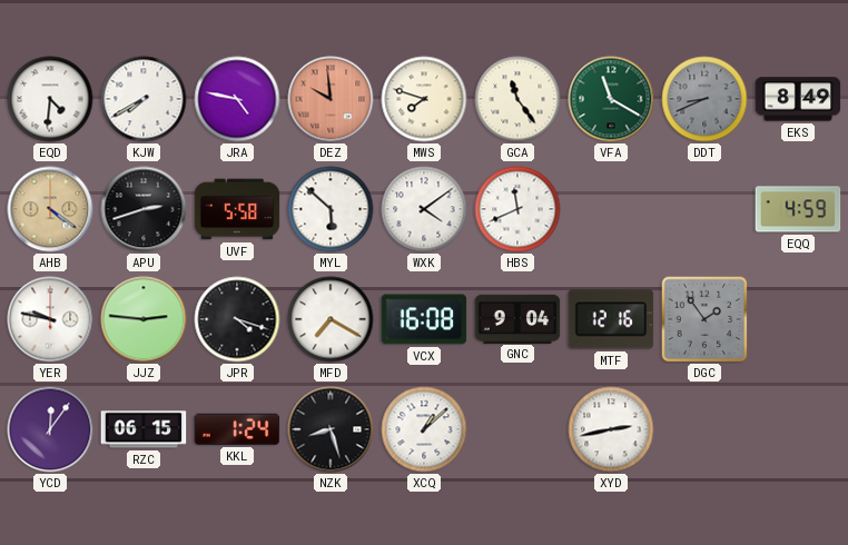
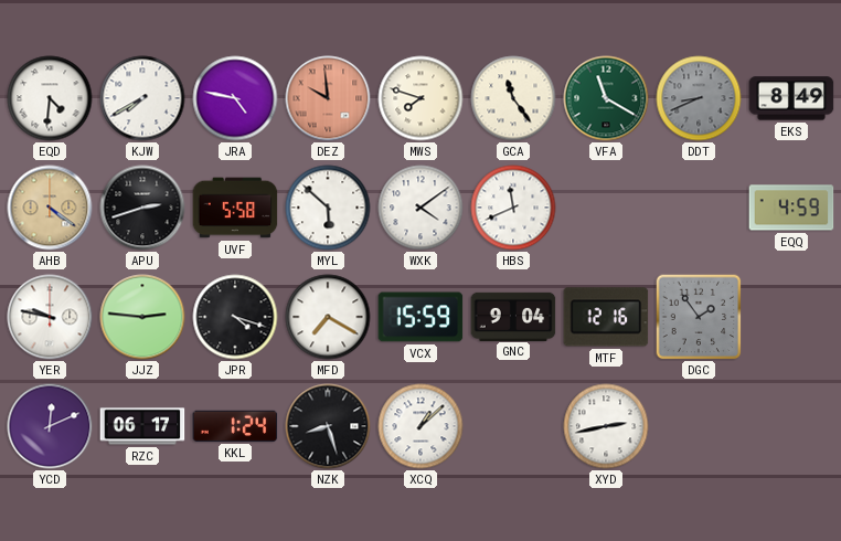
VCX: 16:08 -> 15:59
YCD: 12:06 -> 12:11
RZC: 06:15 -> 06:17
